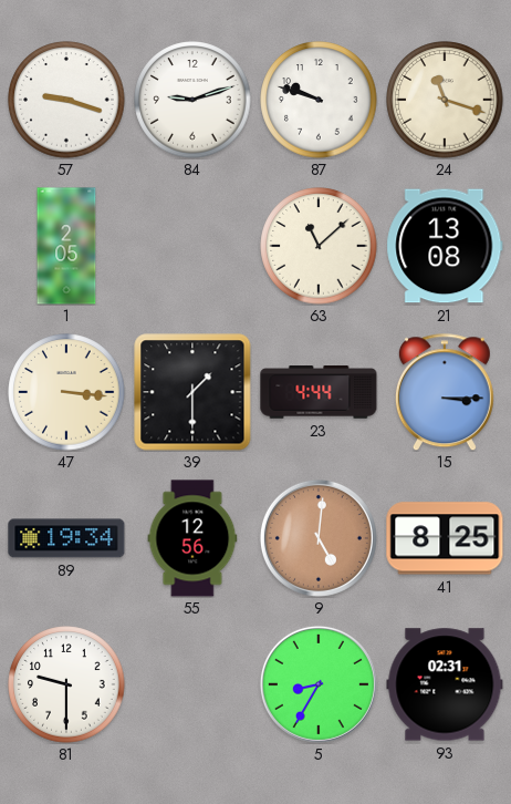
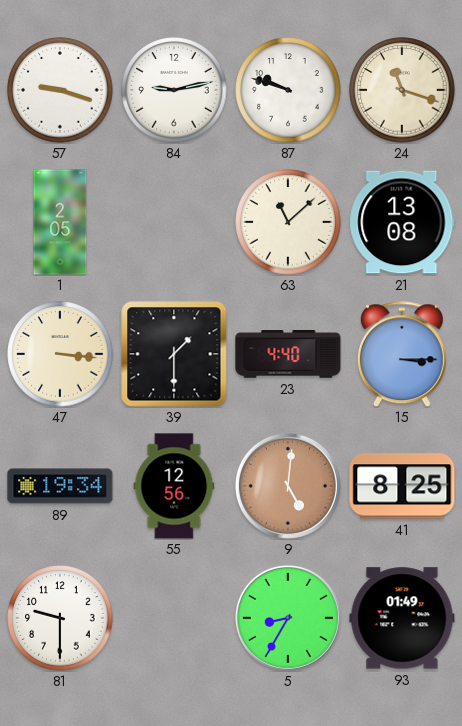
84: 9:12 -> 9:13
23: 4:44 -> 4:40
93: 02:31 -> 01:49
